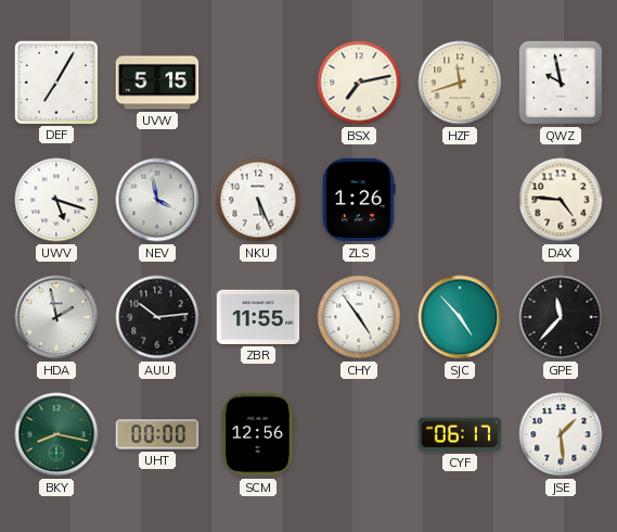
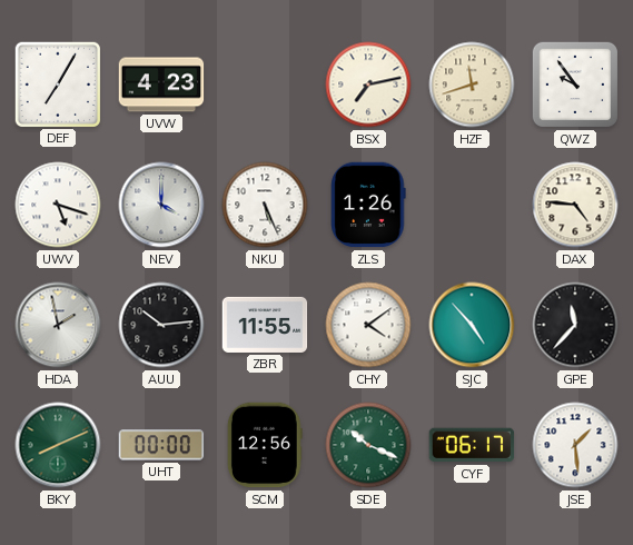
UVW: 5:15 -> 4:23
QWZ: 9:58 -> 9:54
NEV: 3:58 -> 4:00
CHY: 4:54 -> 4:09
BKY: 8:17 -> 8:11
SDE: none -> 10:19
